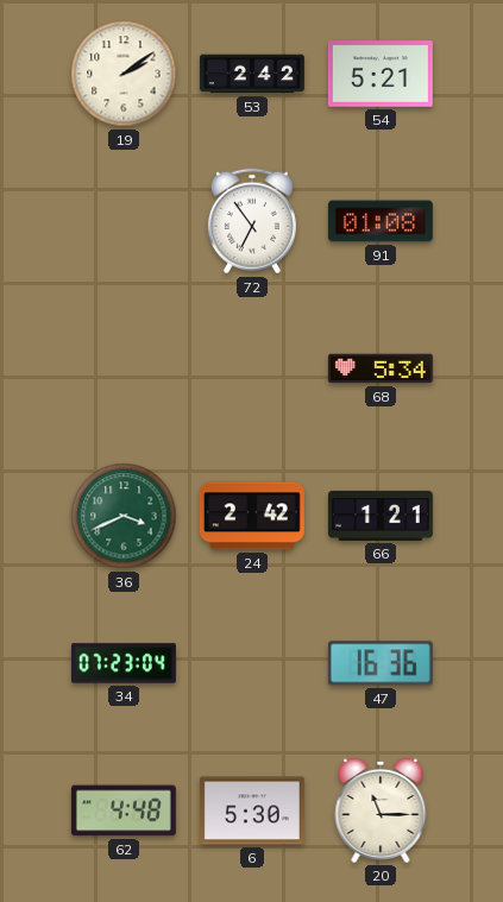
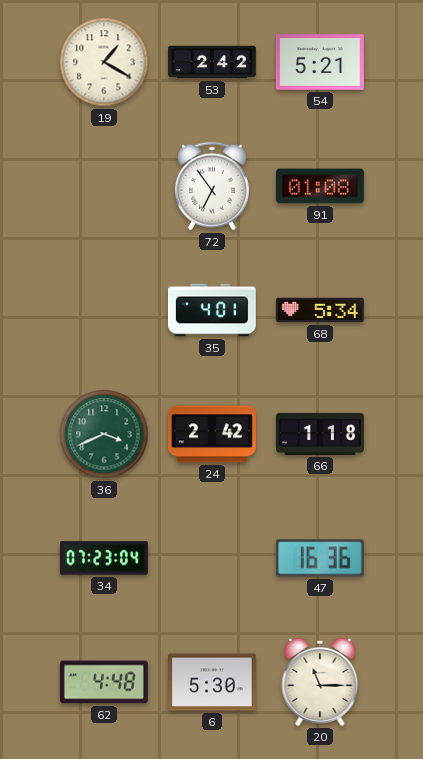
19: 2:09 -> 1:20
35: none -> 4:01
66: 1:21 -> 1:18
